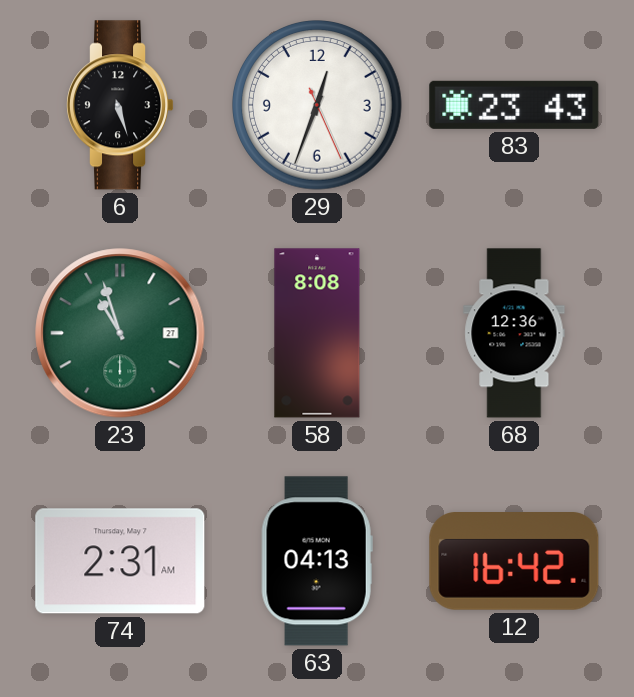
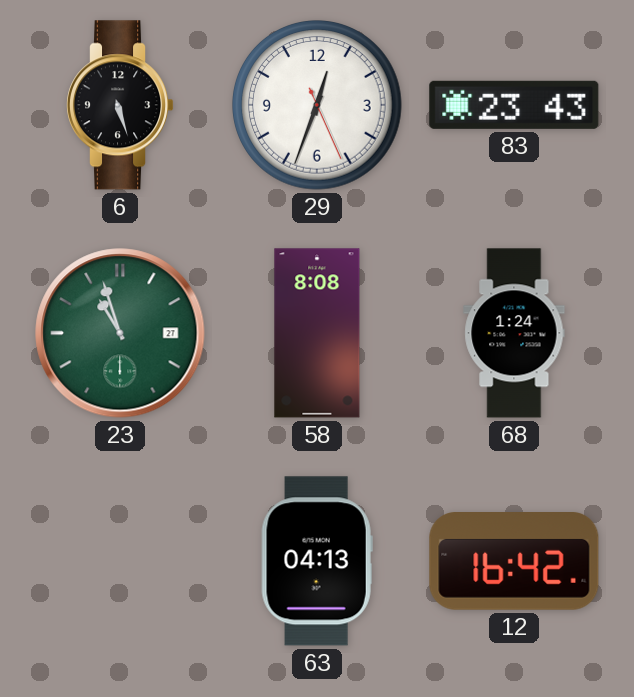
68: 12:36 -> 1:24
74: 2:31 -> none
